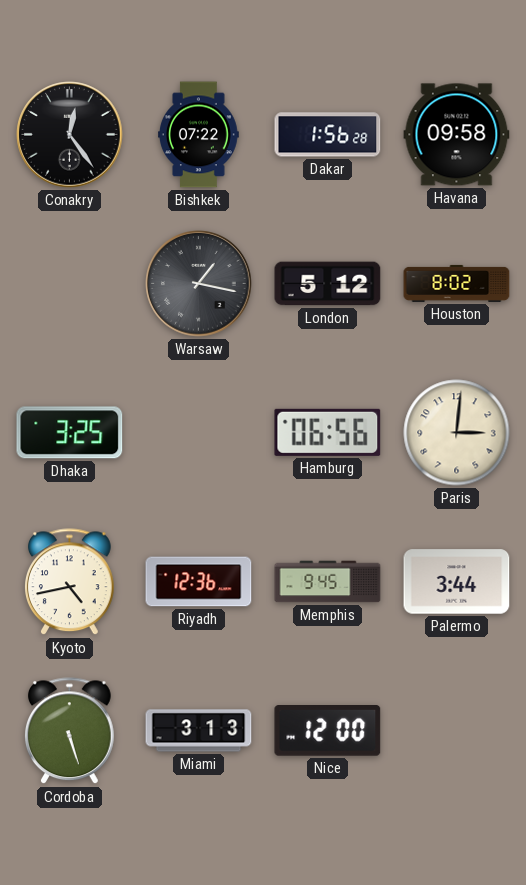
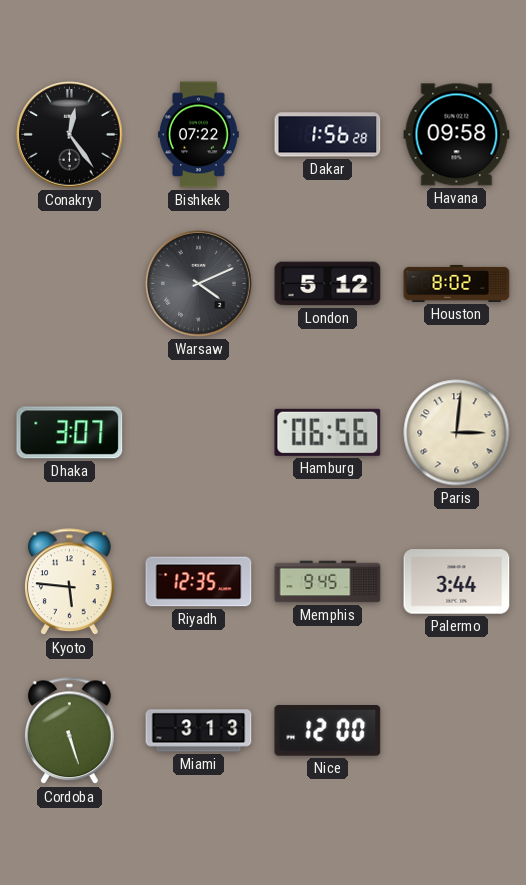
Warsaw: 1:17 -> 4:11
Dhaka: 3:25 -> 3:07
Kyoto: 4:43 -> 5:46
Riyadh: 12:36 -> 12:35
